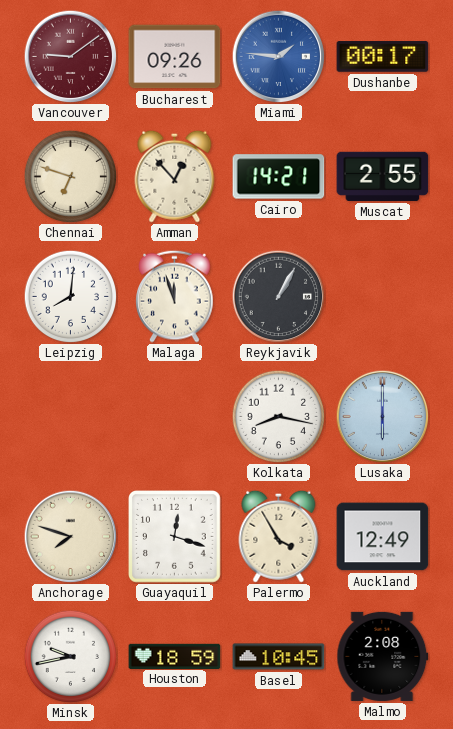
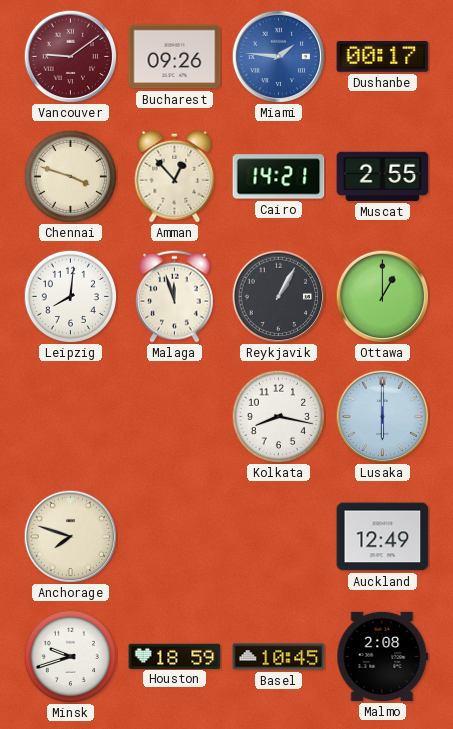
Chennai: 6:48 -> 3:48
Ottawa: none -> 1:00
Guayaquil: 12:18 -> none
Palermo: 3:55 -> none
Minsk: 9:43 -> 9:42
